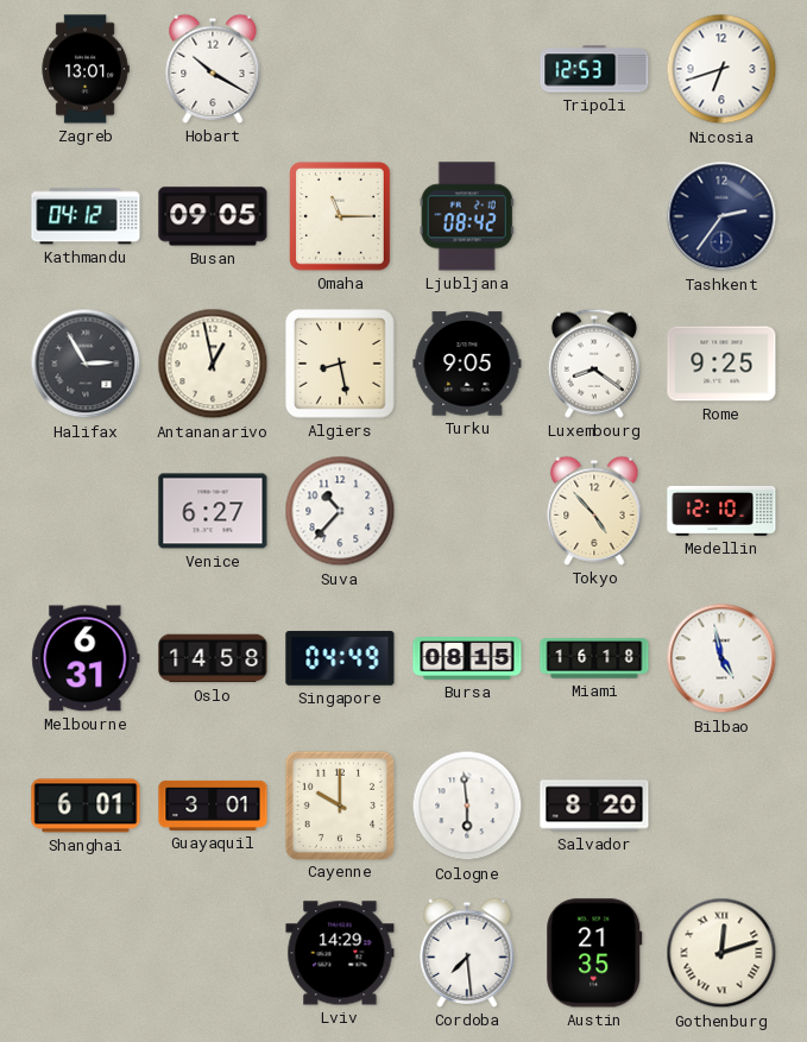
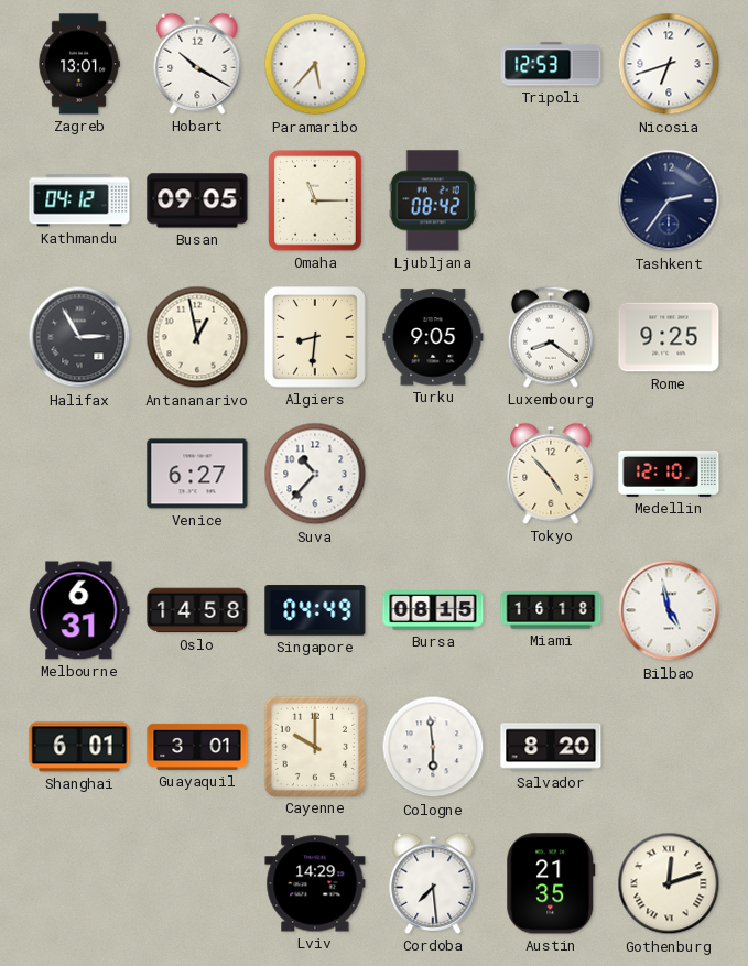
Paramaribo: none -> 5:37
Algiers: 8:28 -> 8:31
